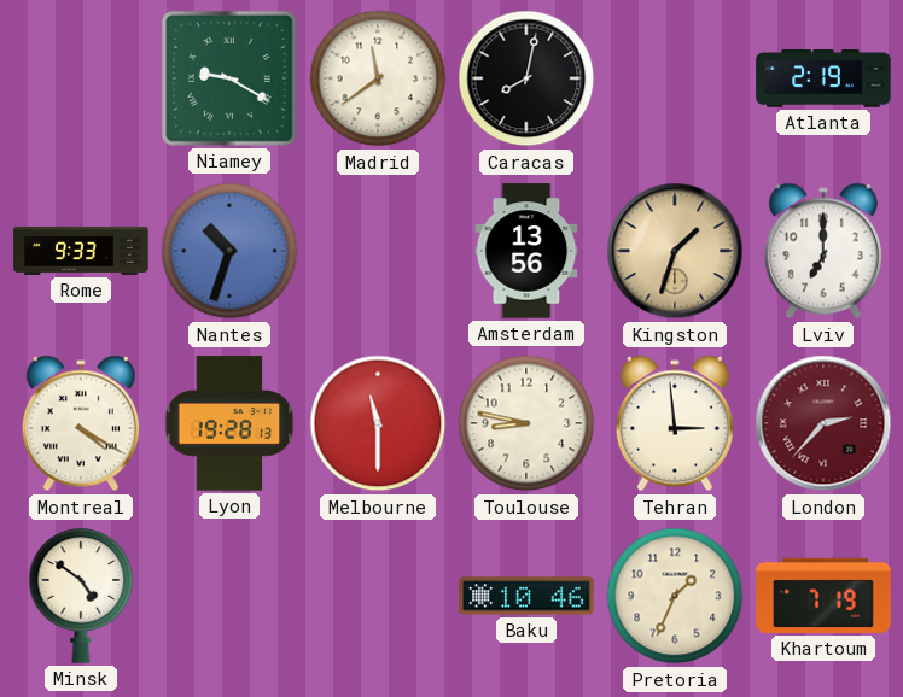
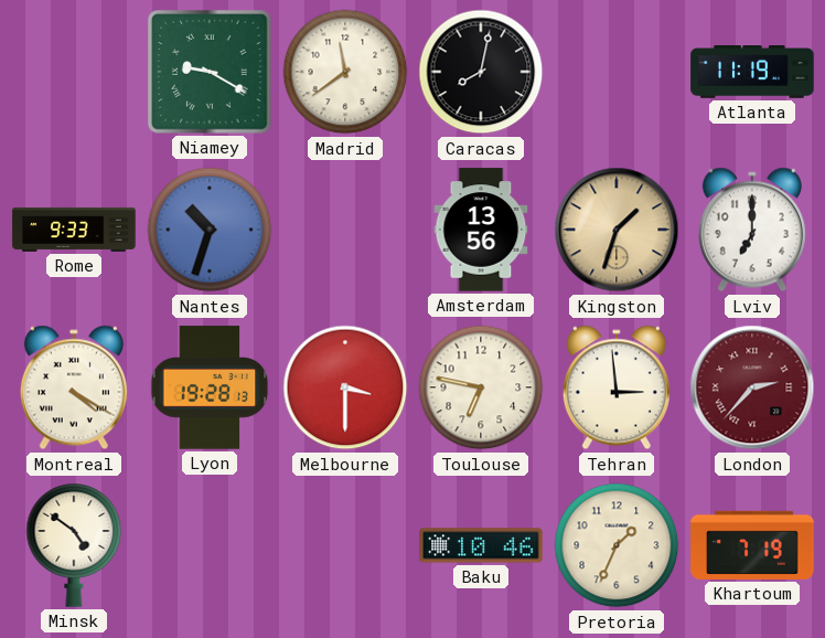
Atlanta: 2:19 -> 11:19
Melbourne: 11:30 -> 3:30
Toulouse: 8:47 -> 6:47
